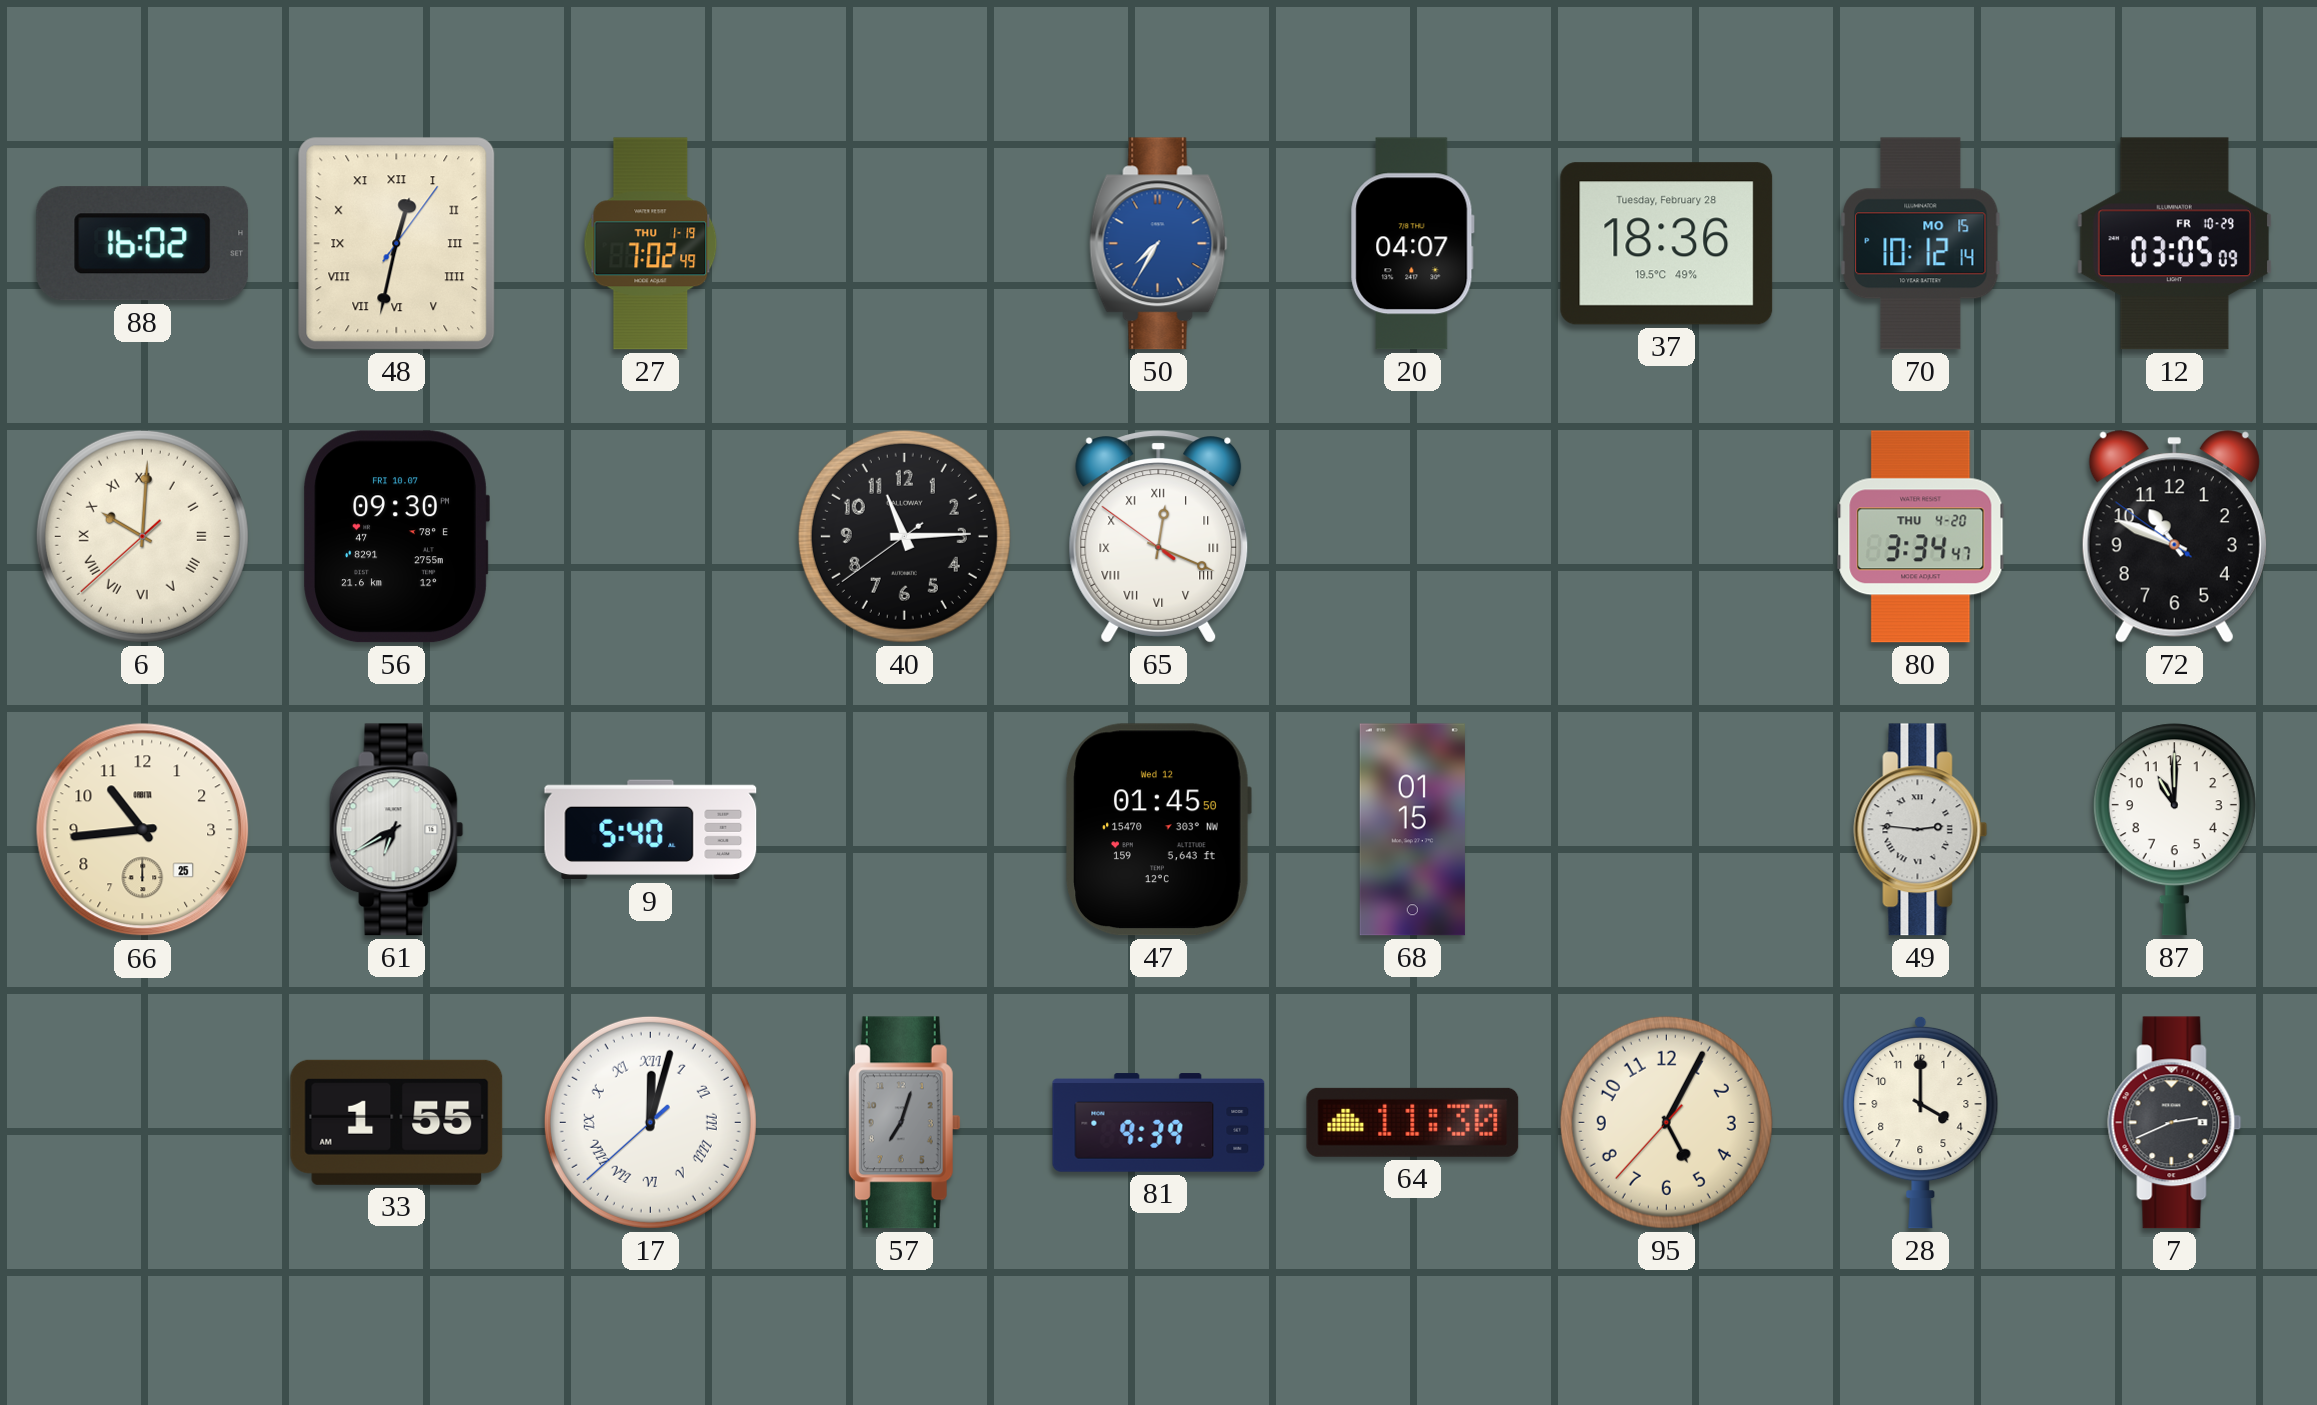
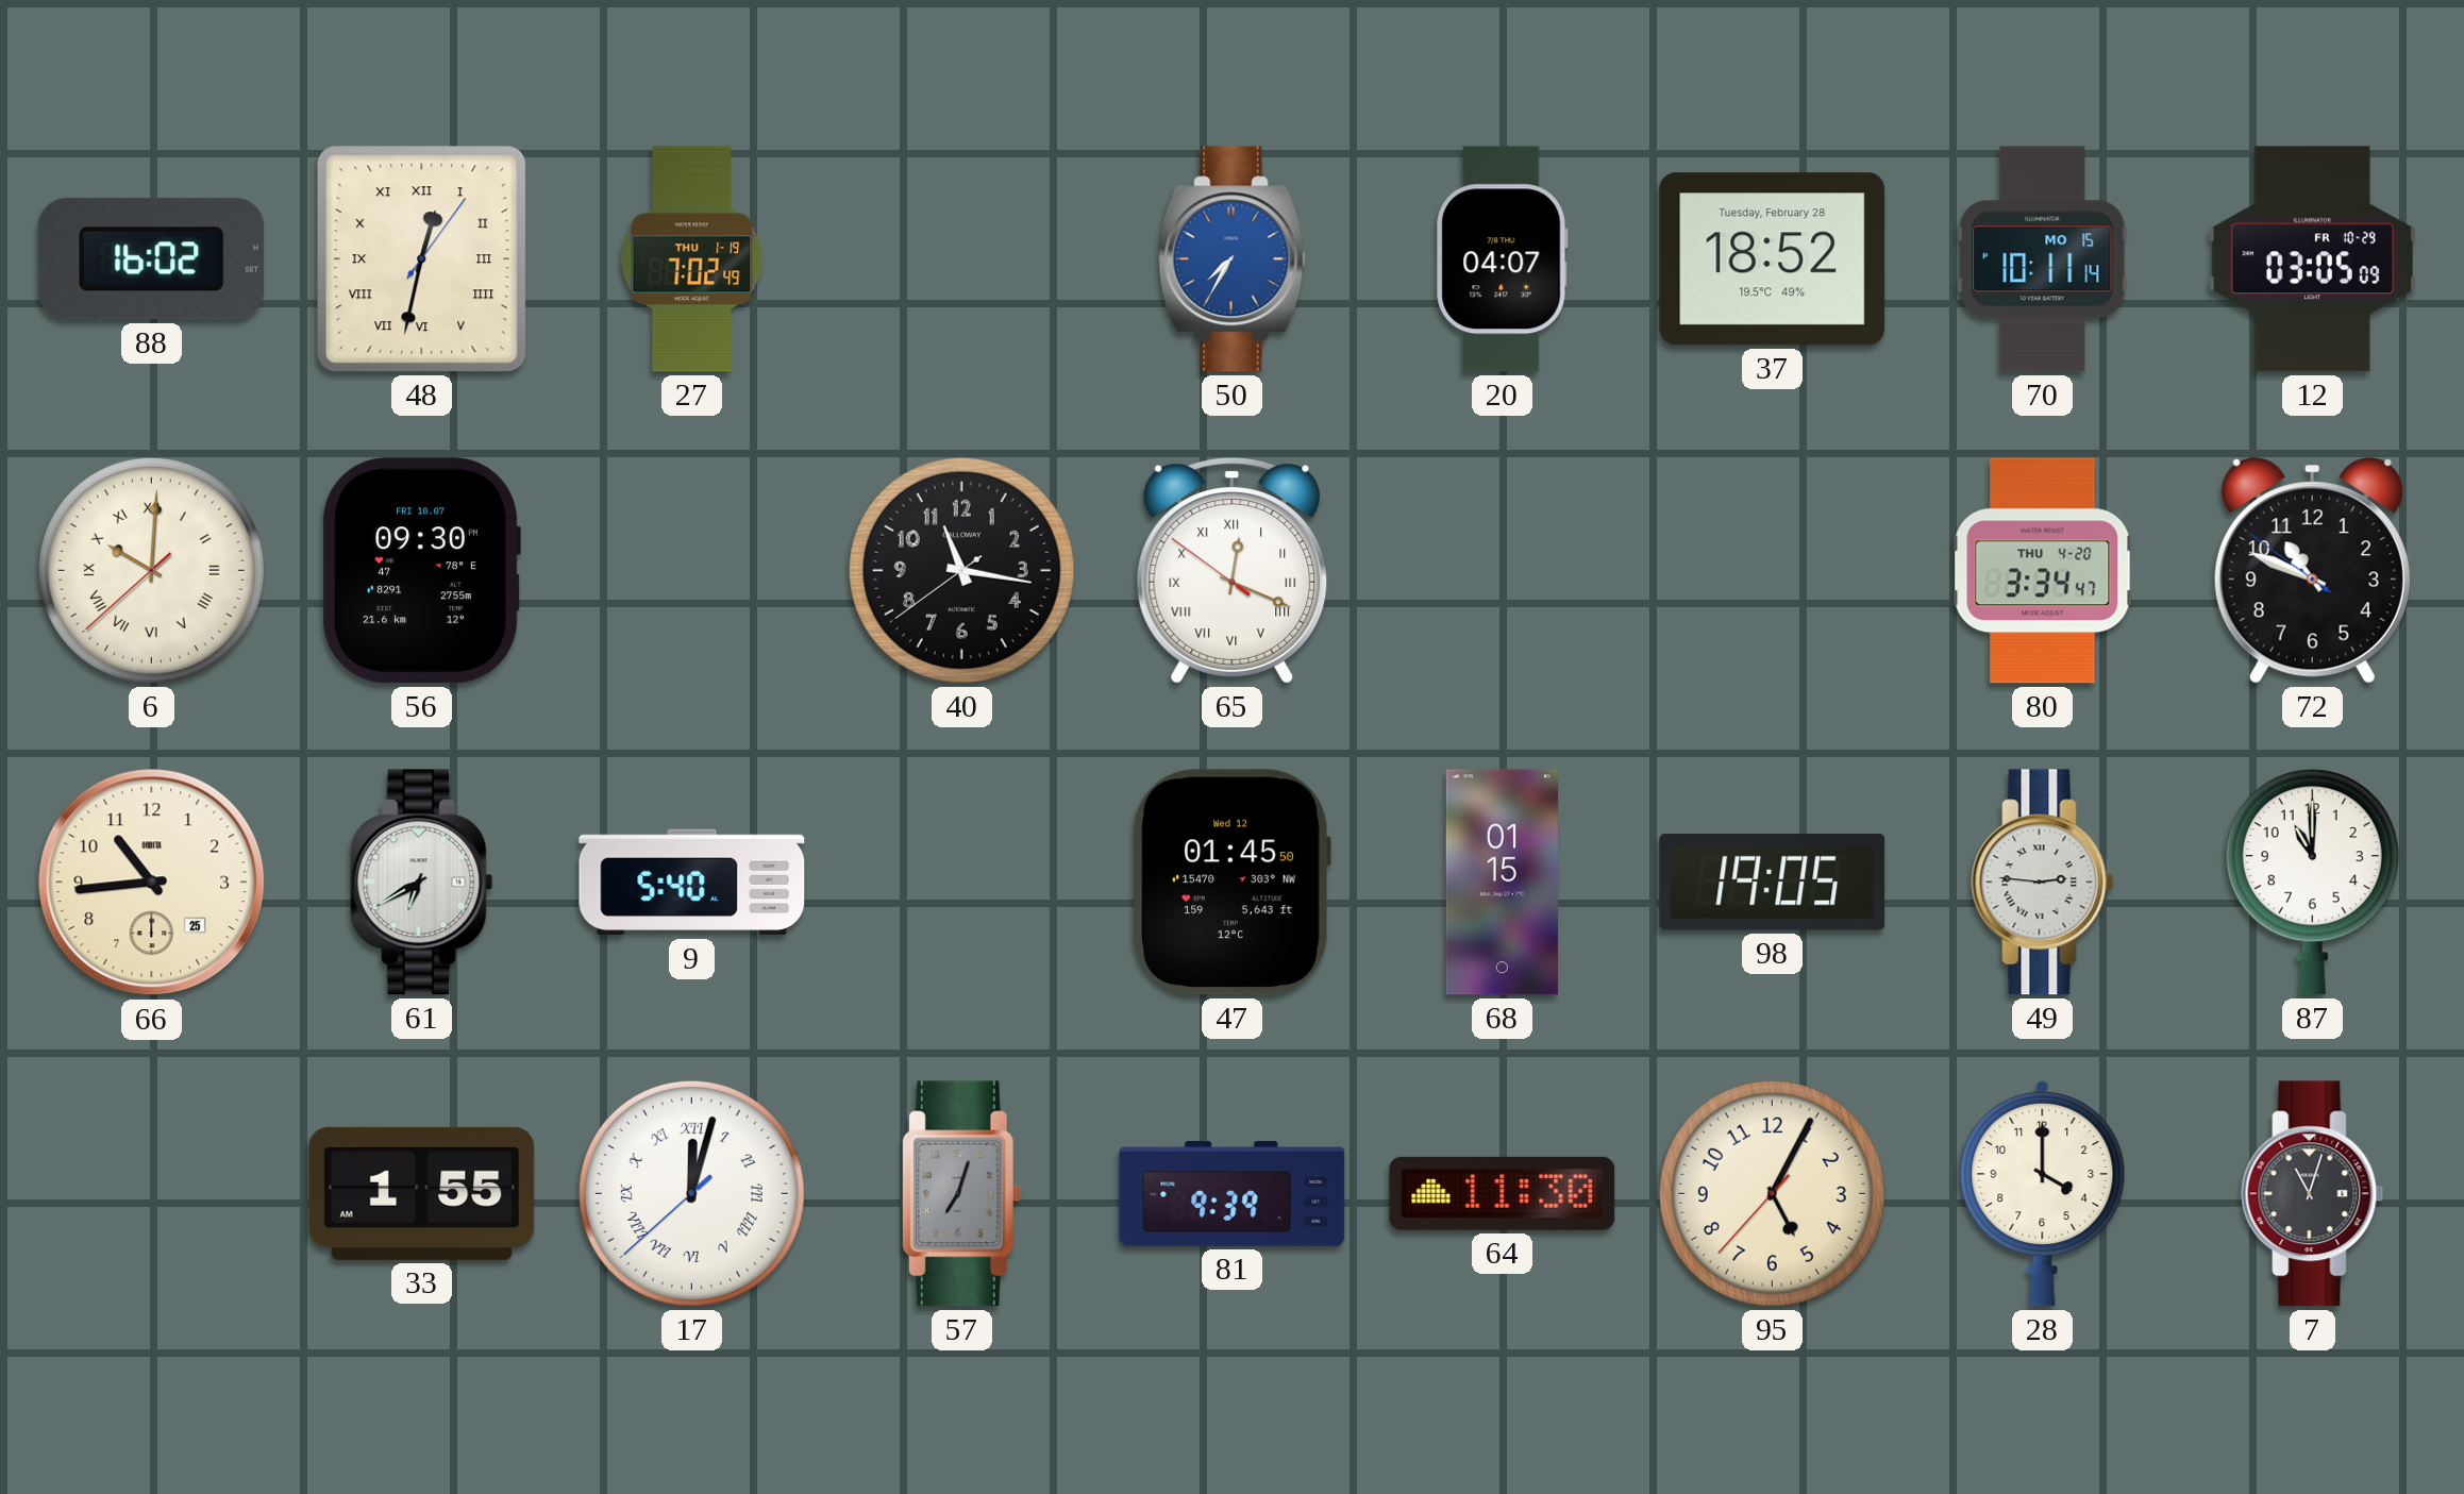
37: 18:36 -> 18:52
70: 10:12 -> 10:11
40: 11:14 -> 11:16
98: none -> 19:05
7: 2:41 -> 11:03
